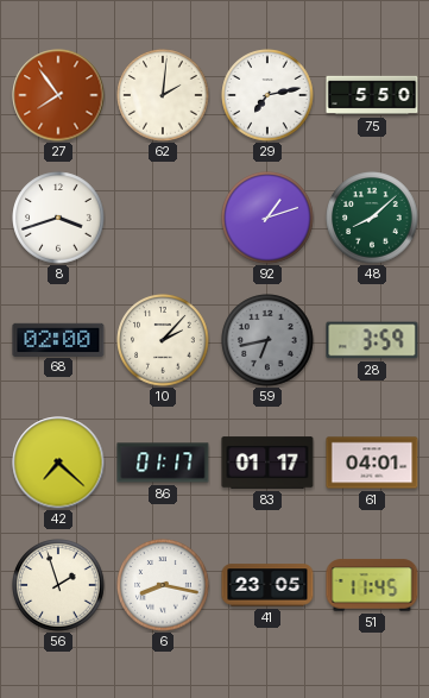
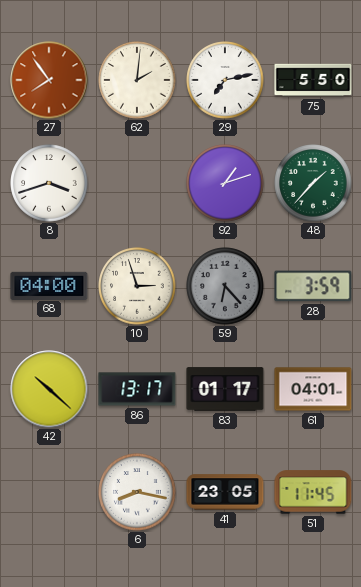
48: 8:08 -> 1:37
68: 02:00 -> 04:00
10: 2:07 -> 2:57
59: 6:43 -> 6:23
42: 7:22 -> 10:22
86: 01:17 -> 13:17
56: 1:57 -> none
